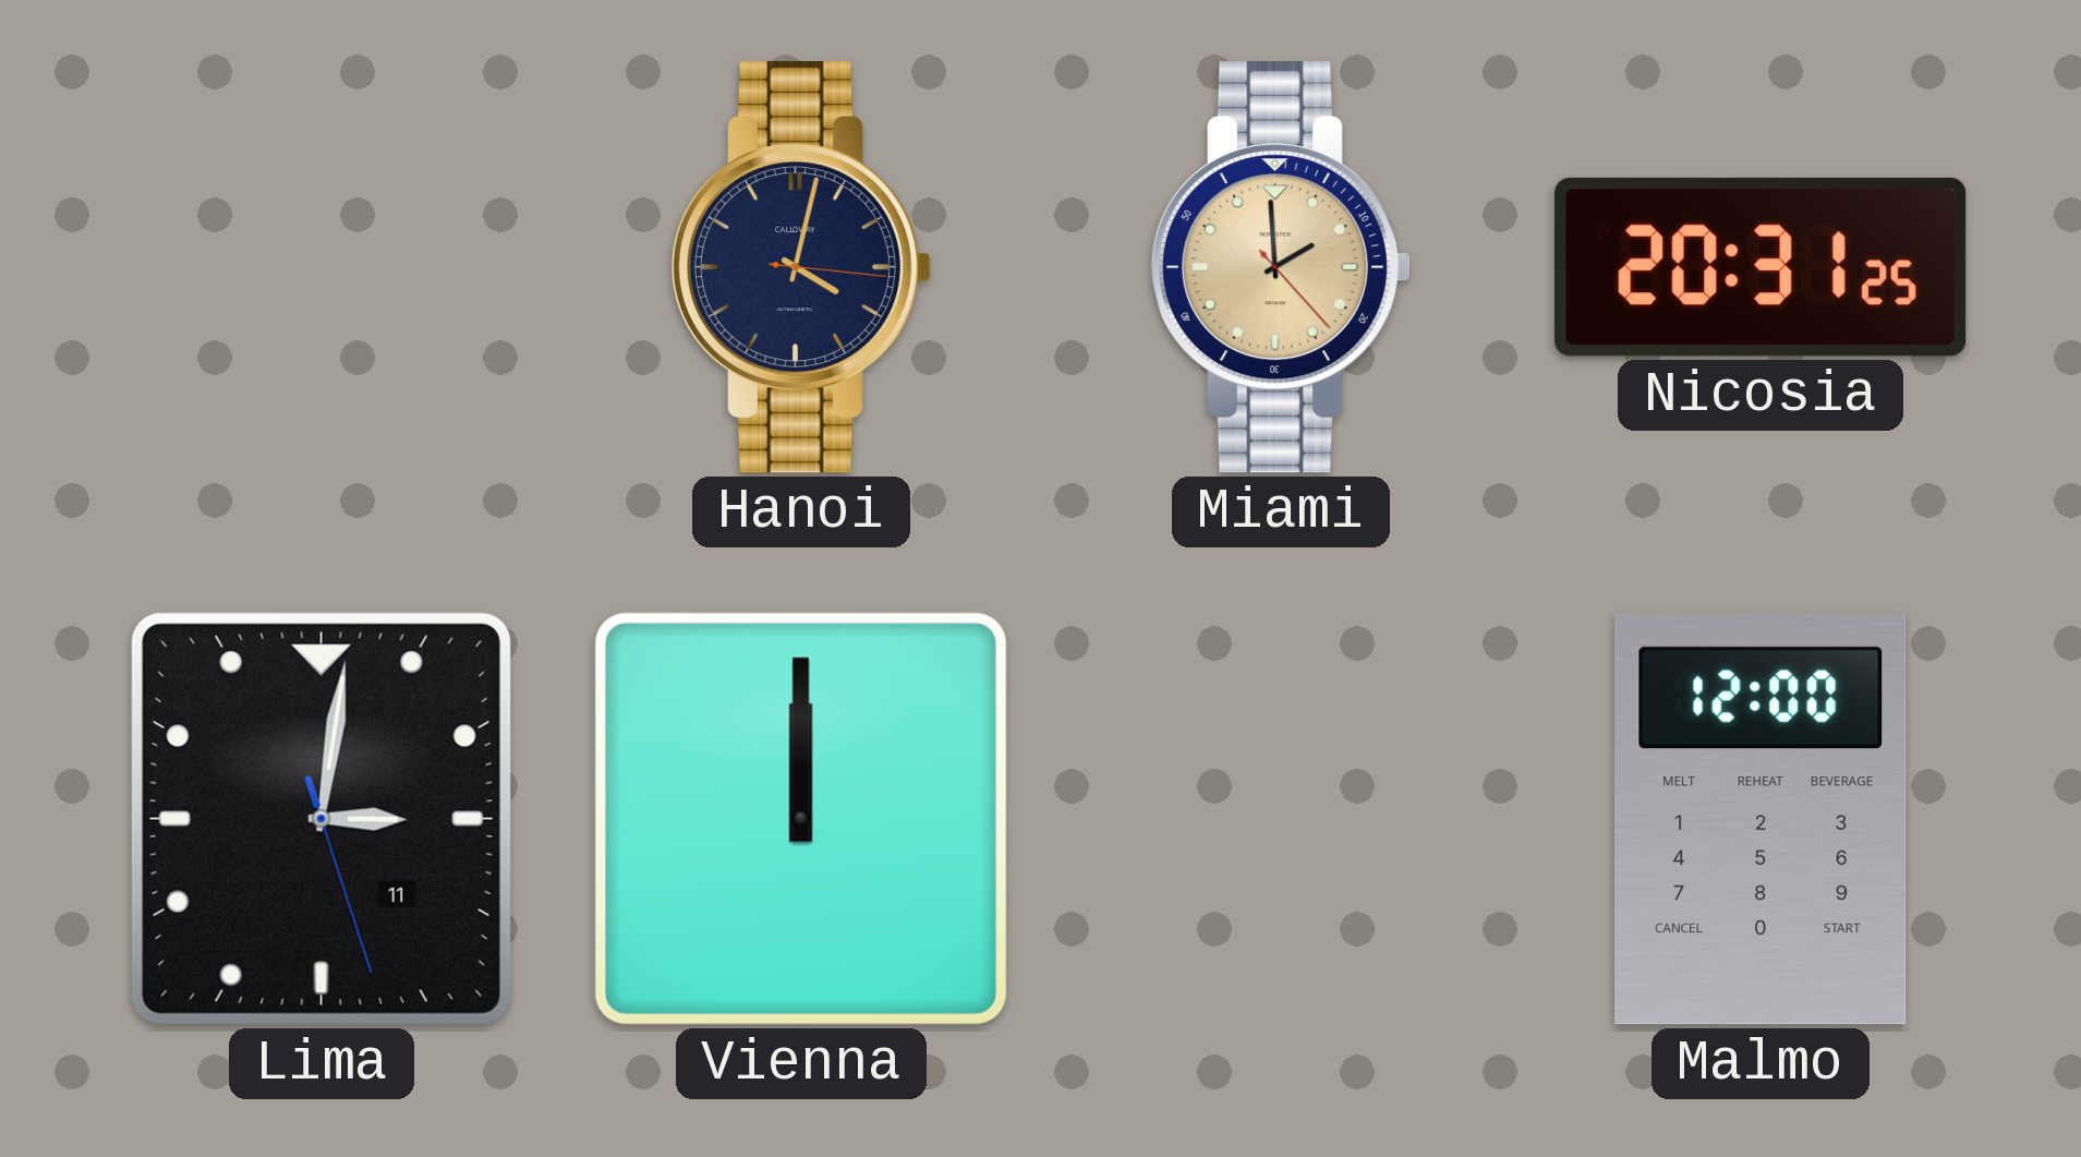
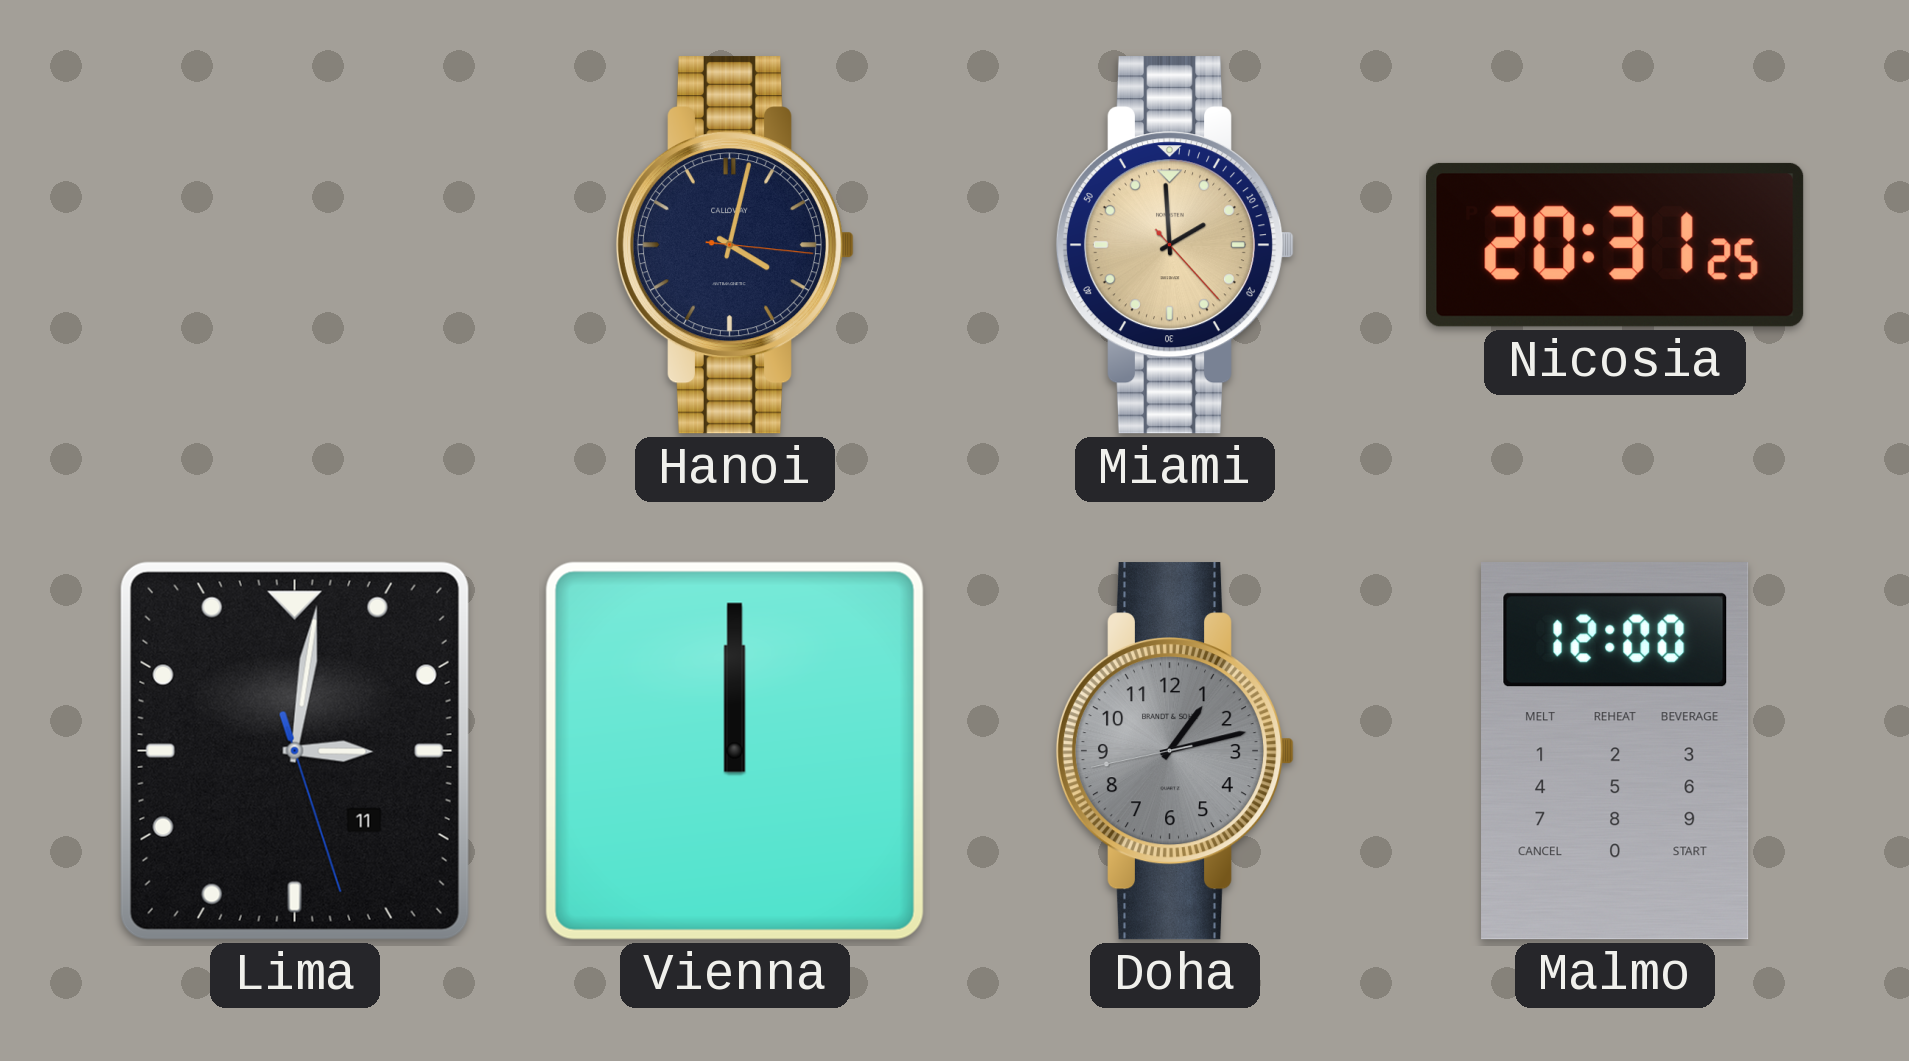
Doha: none -> 1:12
